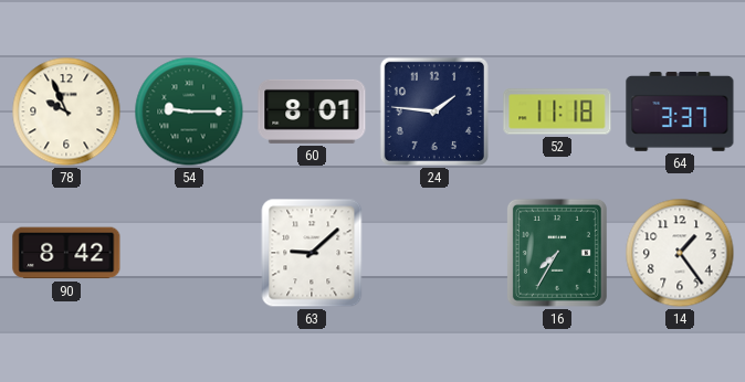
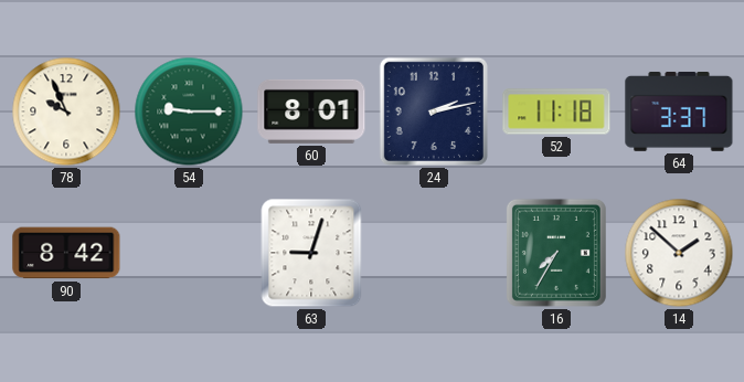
24: 1:46 -> 2:13
63: 9:08 -> 9:03
14: 1:24 -> 1:52
